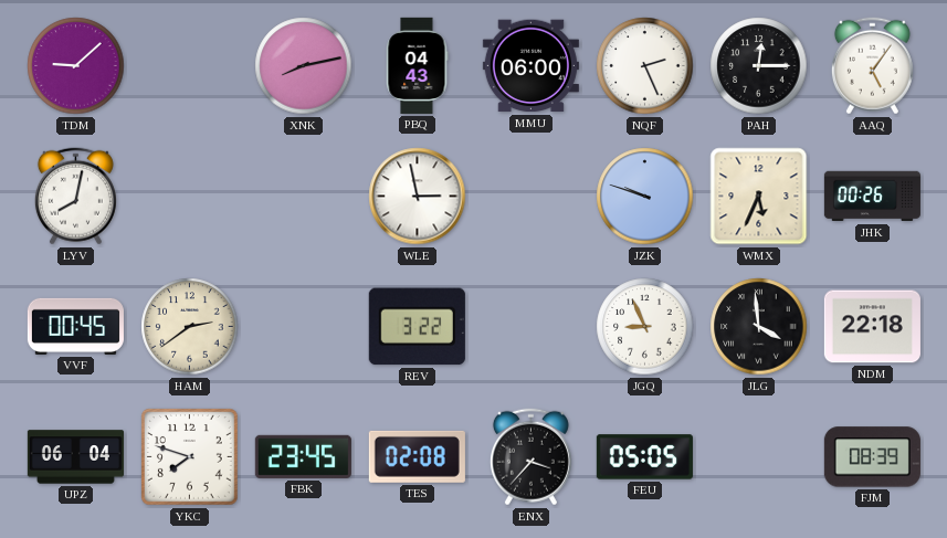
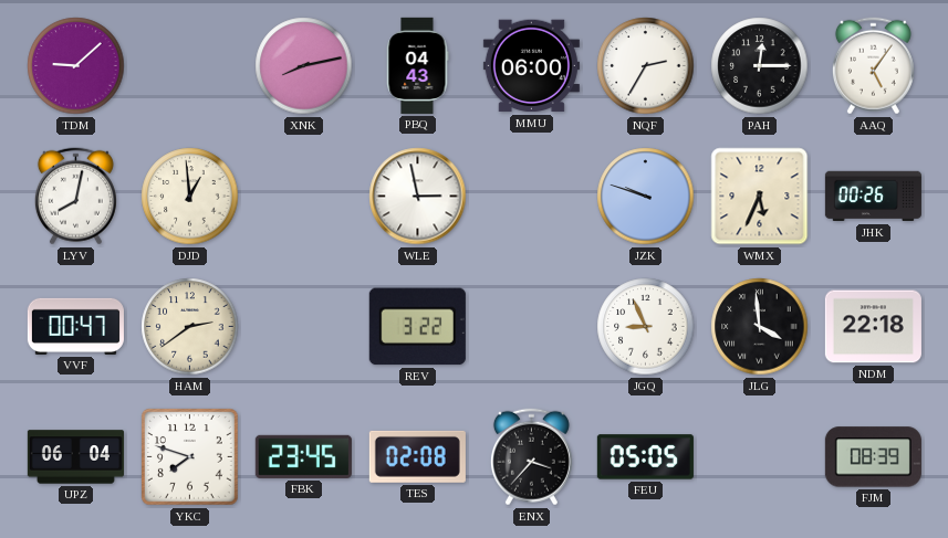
NQF: 2:26 -> 2:35
DJD: none -> 12:59
VVF: 00:45 -> 00:47
